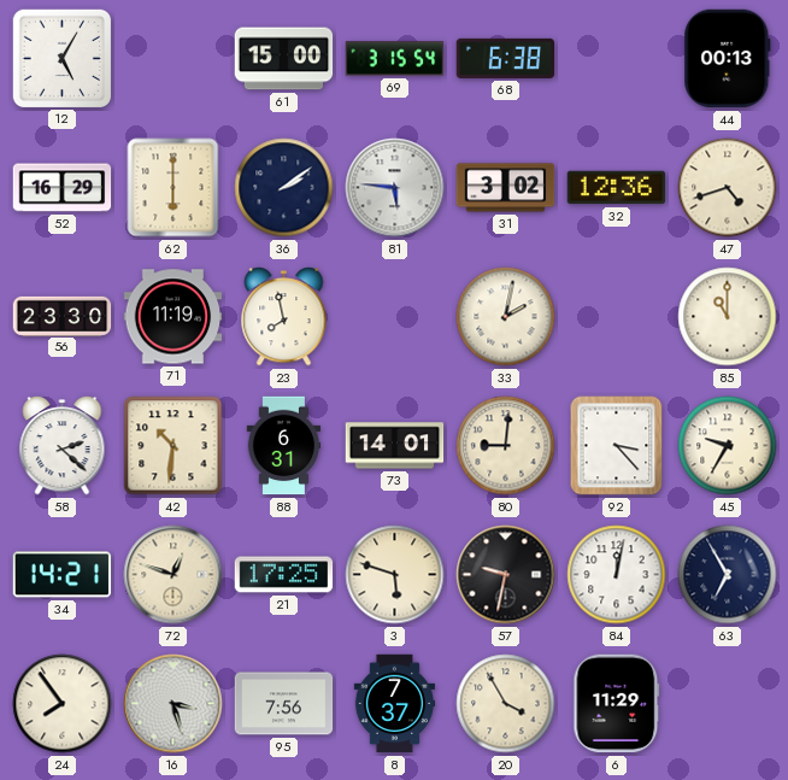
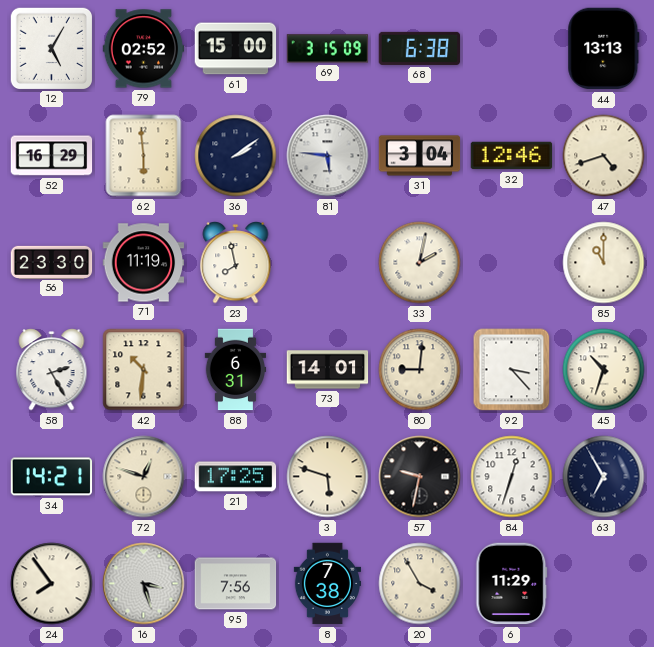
79: none -> 02:52
69: 3:15:54 -> 3:15:09
44: 00:13 -> 13:13
62: 6:00 -> 5:59
31: 3:02 -> 3:04
32: 12:36 -> 12:46
58: 2:22 -> 2:25
45: 9:35 -> 10:33
84: 12:02 -> 12:33
8: 7:37 -> 7:38
